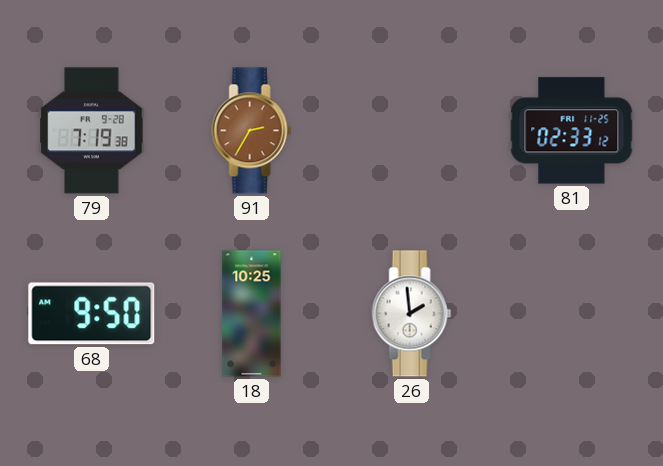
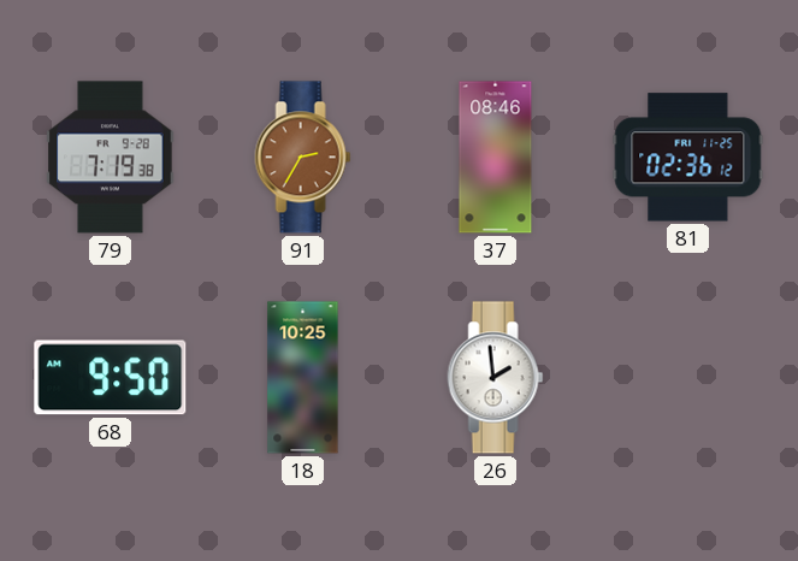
37: none -> 08:46
81: 02:33 -> 02:36
